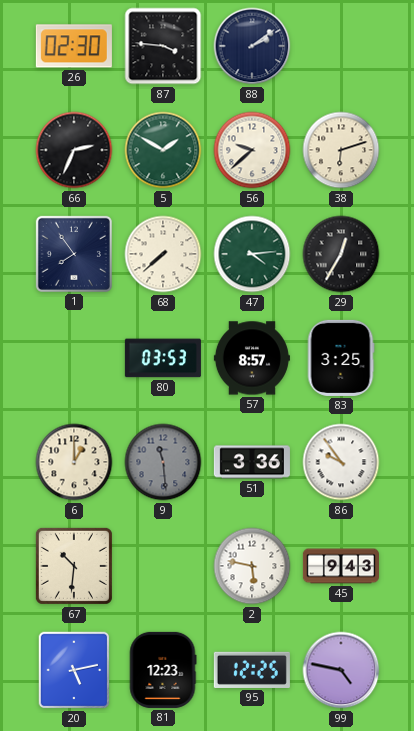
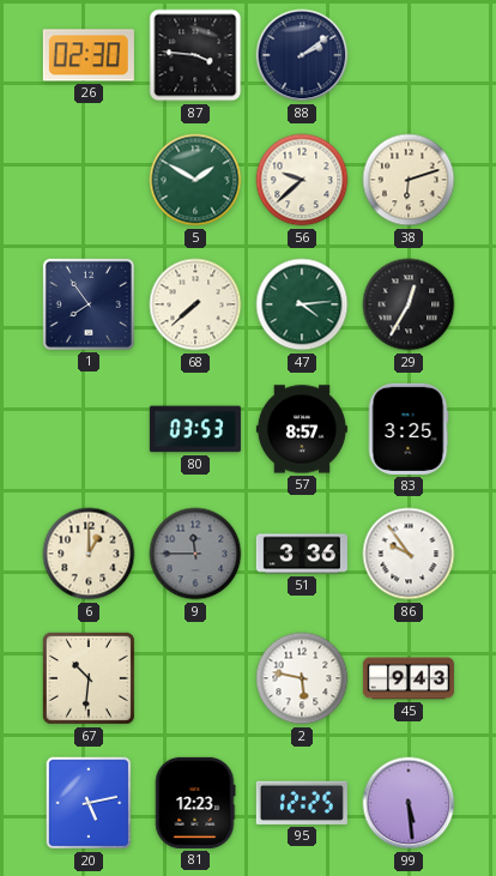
66: 2:34 -> none
9: 11:29 -> 11:45
99: 4:47 -> 5:29
